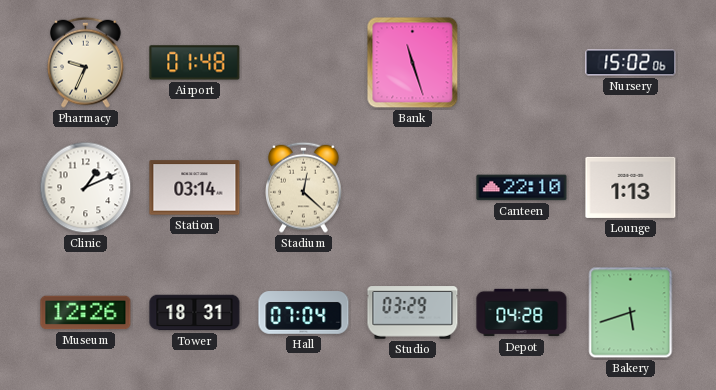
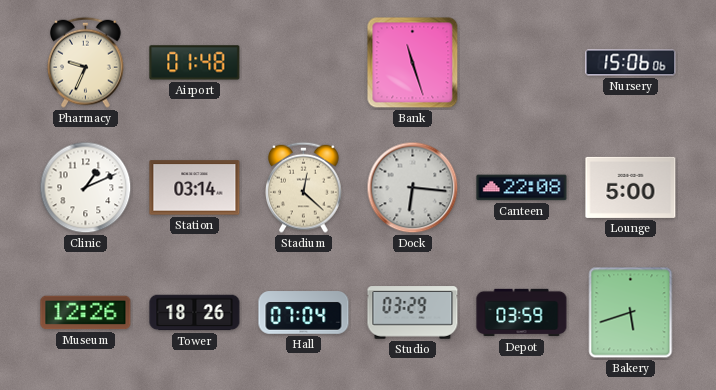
Nursery: 15:02 -> 15:06
Dock: none -> 6:16
Canteen: 22:10 -> 22:08
Lounge: 1:13 -> 5:00
Tower: 18:31 -> 18:26
Depot: 04:28 -> 03:59
